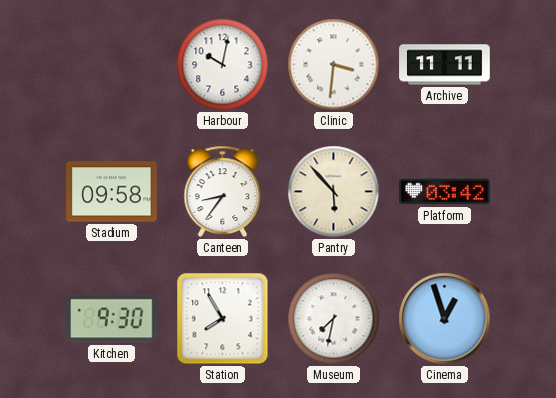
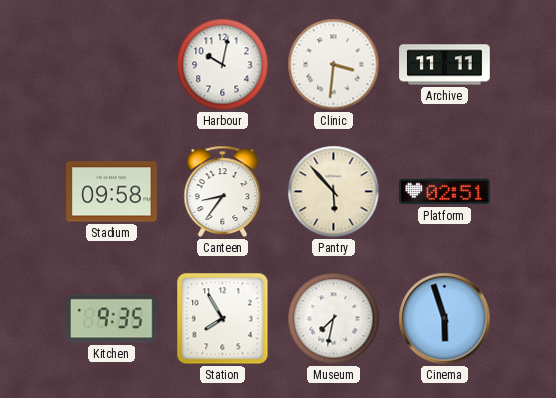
Platform: 03:42 -> 02:51
Kitchen: 9:30 -> 9:35
Cinema: 12:57 -> 5:57
